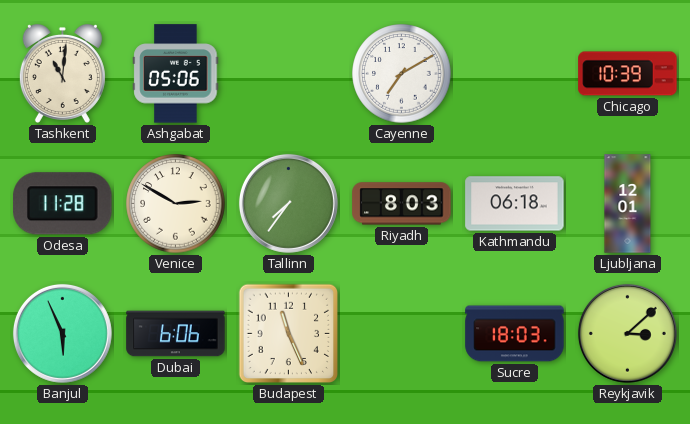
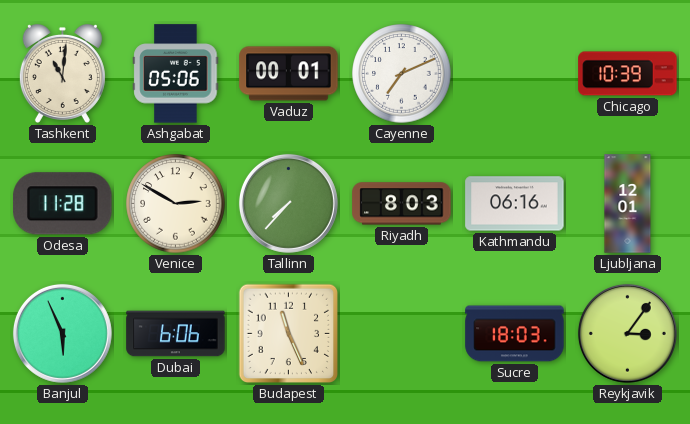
Vaduz: none -> 00:01
Cayenne: 7:10 -> 7:11
Tallinn: 7:36 -> 7:37
Kathmandu: 06:18 -> 06:16
Reykjavik: 3:08 -> 3:06
